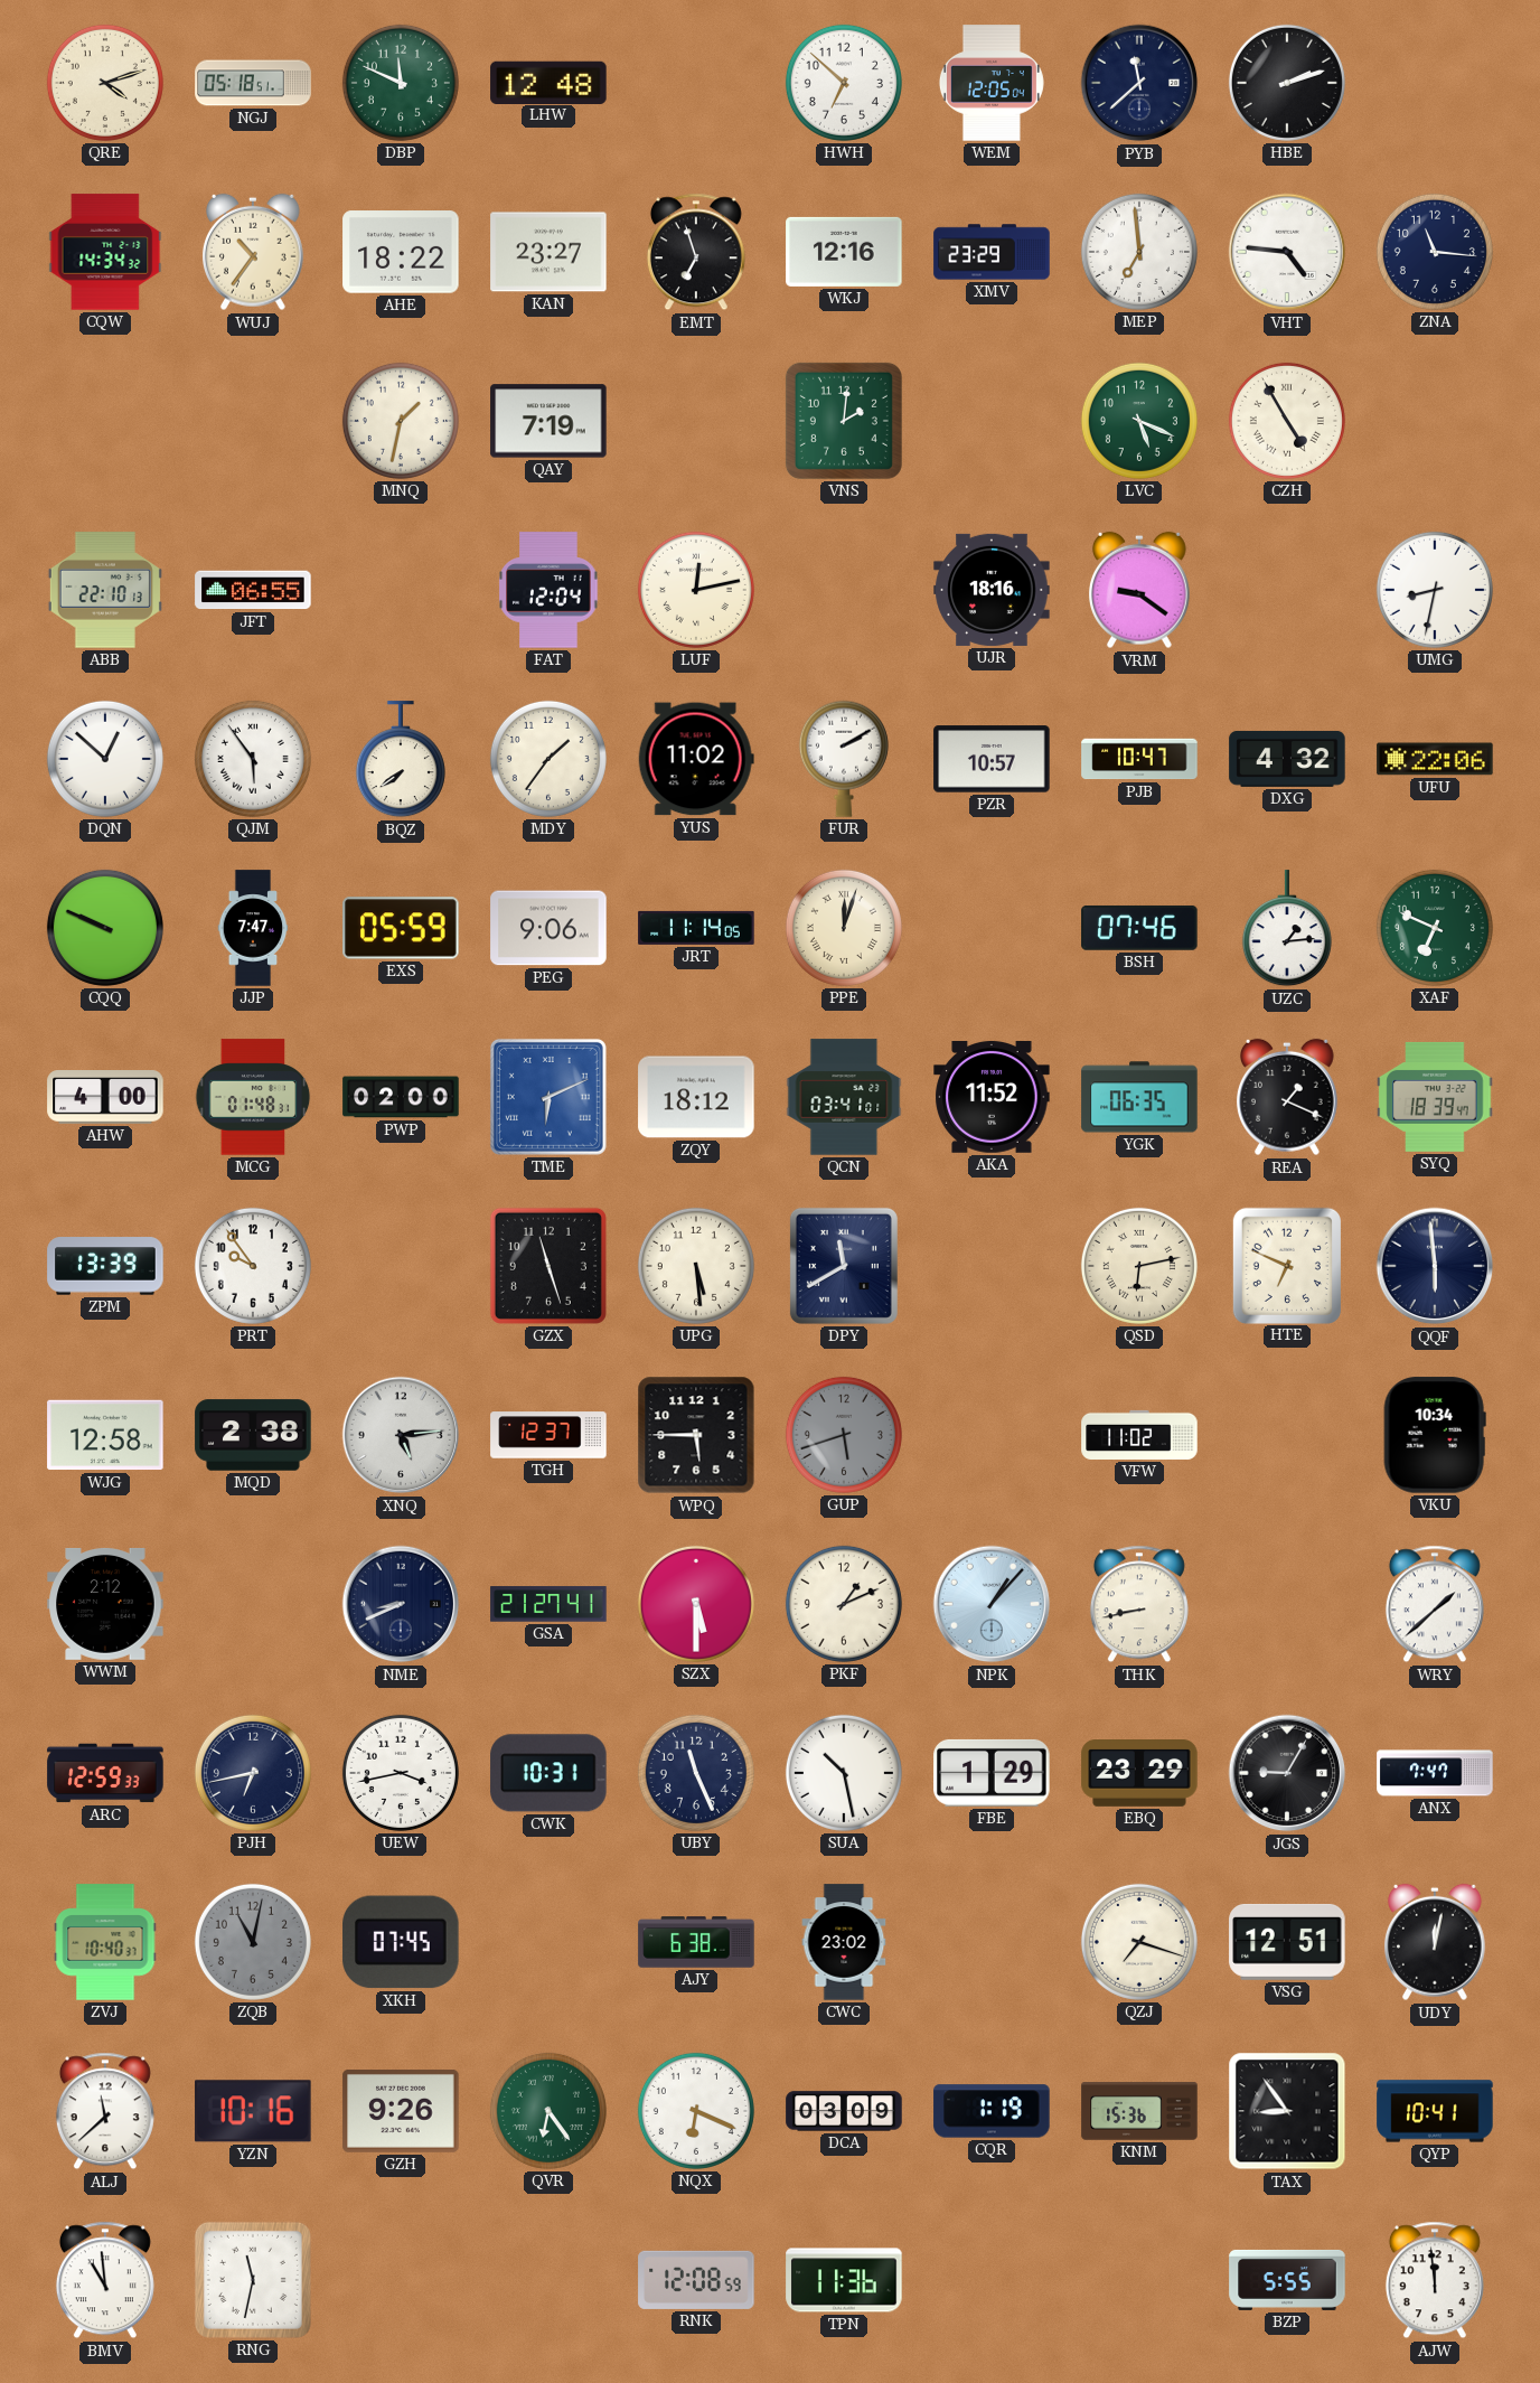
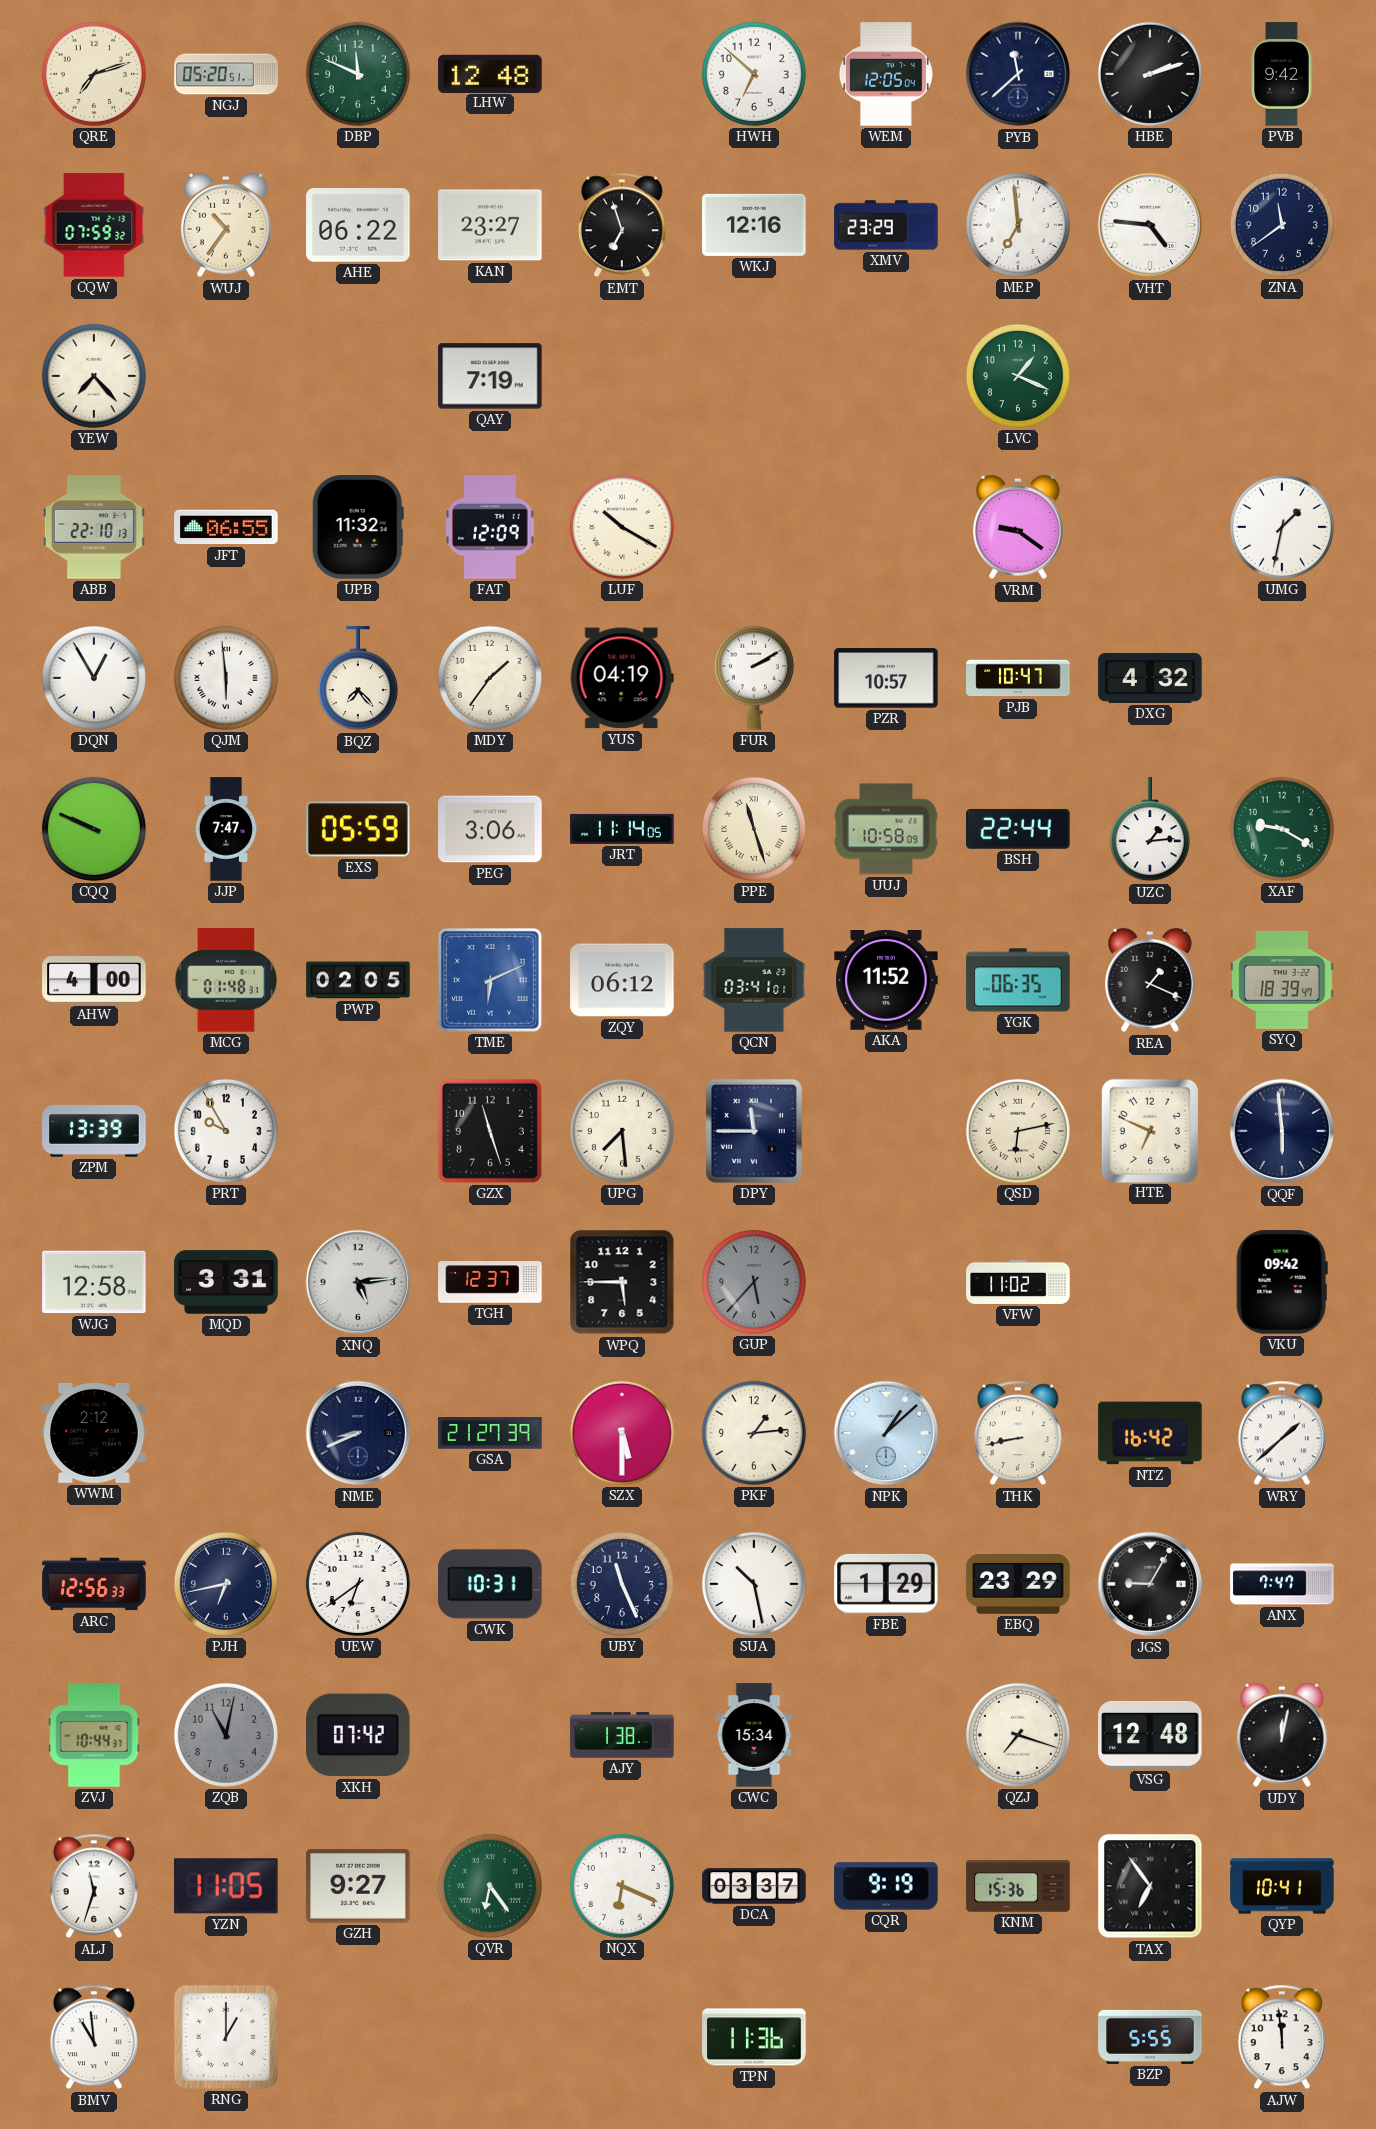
QRE: 4:12 -> 7:12
NGJ: 05:18 -> 05:20
PVB: none -> 9:42
CQW: 14:34 -> 07:59
AHE: 18:22 -> 06:22
ZNA: 11:16 -> 11:39
YEW: none -> 7:23
MNQ: 1:32 -> none
VNS: 2:01 -> none
LVC: 5:19 -> 1:19
CZH: 4:55 -> none
UPB: none -> 11:32
FAT: 12:04 -> 12:09
LUF: 12:13 -> 10:20
UJR: 18:16 -> none
UMG: 8:32 -> 1:32
DQN: 12:52 -> 12:55
QJM: 5:54 -> 5:59
BQZ: 7:39 -> 7:23
YUS: 11:02 -> 04:19
UFU: 22:06 -> none
PEG: 9:06 -> 3:06
PPE: 12:03 -> 11:27
UUJ: none -> 10:58
BSH: 07:46 -> 22:44
XAF: 6:49 -> 9:20
PWP: 02:00 -> 02:05
ZQY: 18:12 -> 06:12
PRT: 9:54 -> 9:55
UPG: 5:29 -> 7:29
DPY: 11:40 -> 11:45
MQD: 2:38 -> 3:31
GUP: 5:42 -> 5:37
VKU: 10:34 -> 09:42
GSA: 21:27:41 -> 21:27:39
PKF: 1:11 -> 1:14
NPK: 1:07 -> 1:08
NTZ: none -> 16:42
ARC: 12:59 -> 12:56
UEW: 3:43 -> 6:39
ZVJ: 10:40 -> 10:44
XKH: 07:45 -> 07:42
AJY: 6:38 -> 1:38
CWC: 23:02 -> 15:34
VSG: 12:51 -> 12:48
ALJ: 11:38 -> 11:33
YZN: 10:16 -> 11:05
GZH: 9:26 -> 9:27
DCA: 03:09 -> 03:37
CQR: 1:19 -> 9:19
TAX: 8:54 -> 6:54
RNG: 11:32 -> 1:00
RNK: 12:08 -> none
